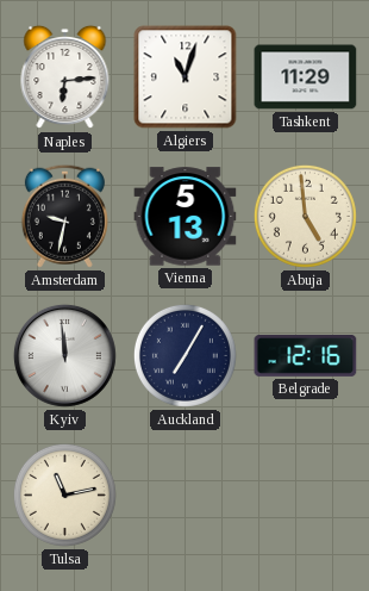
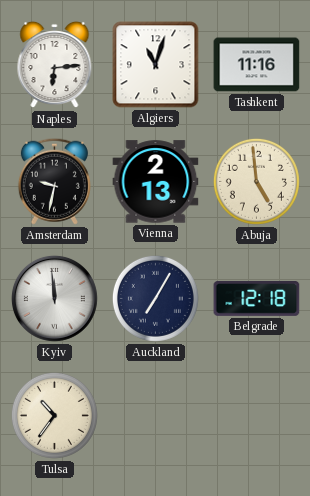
Tashkent: 11:29 -> 11:16
Vienna: 5:13 -> 2:13
Belgrade: 12:16 -> 12:18
Tulsa: 11:13 -> 10:36
